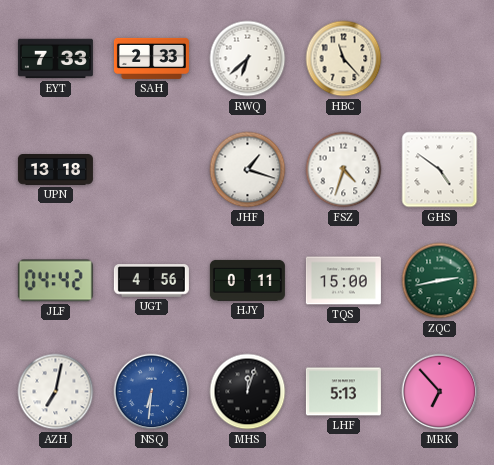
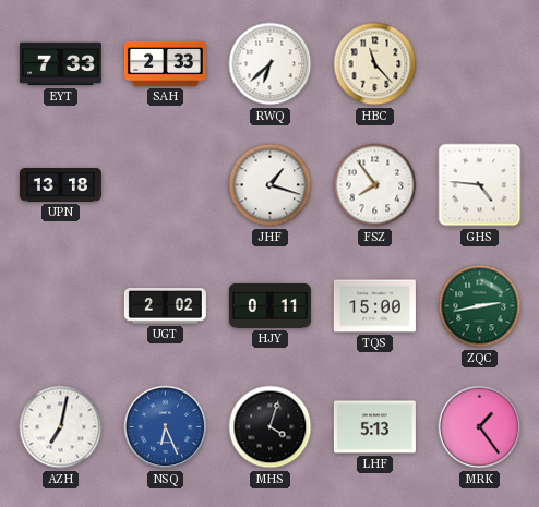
FSZ: 4:33 -> 7:54
GHS: 4:51 -> 4:46
JLF: 04:42 -> none
UGT: 4:56 -> 2:02
NSQ: 6:31 -> 6:26
MHS: 12:03 -> 4:03
MRK: 6:53 -> 1:24
